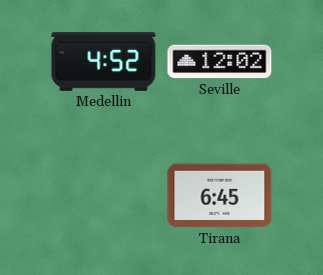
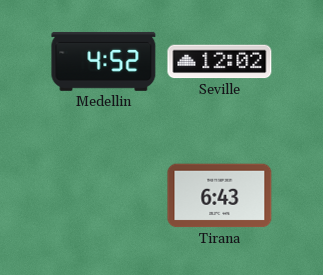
Tirana: 6:45 -> 6:43
